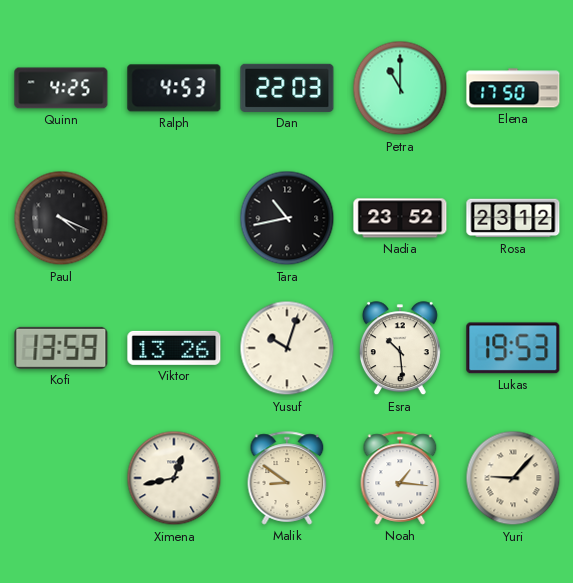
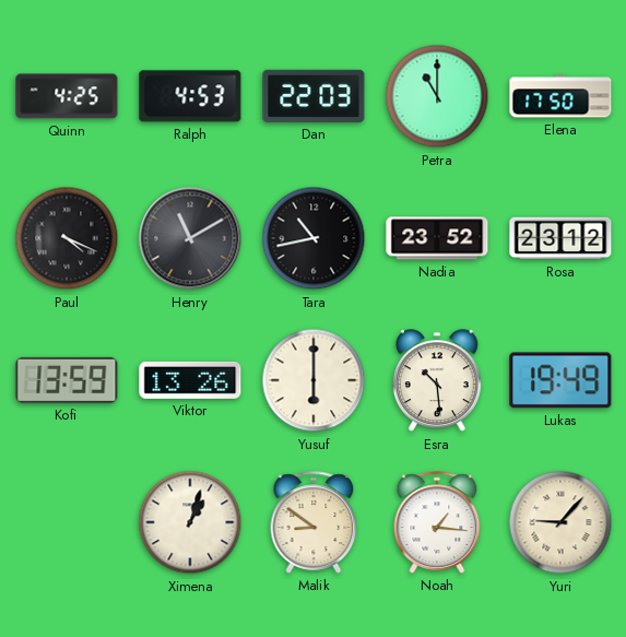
Henry: none -> 11:10
Yusuf: 10:03 -> 6:00
Lukas: 19:53 -> 19:49
Ximena: 12:43 -> 1:03
